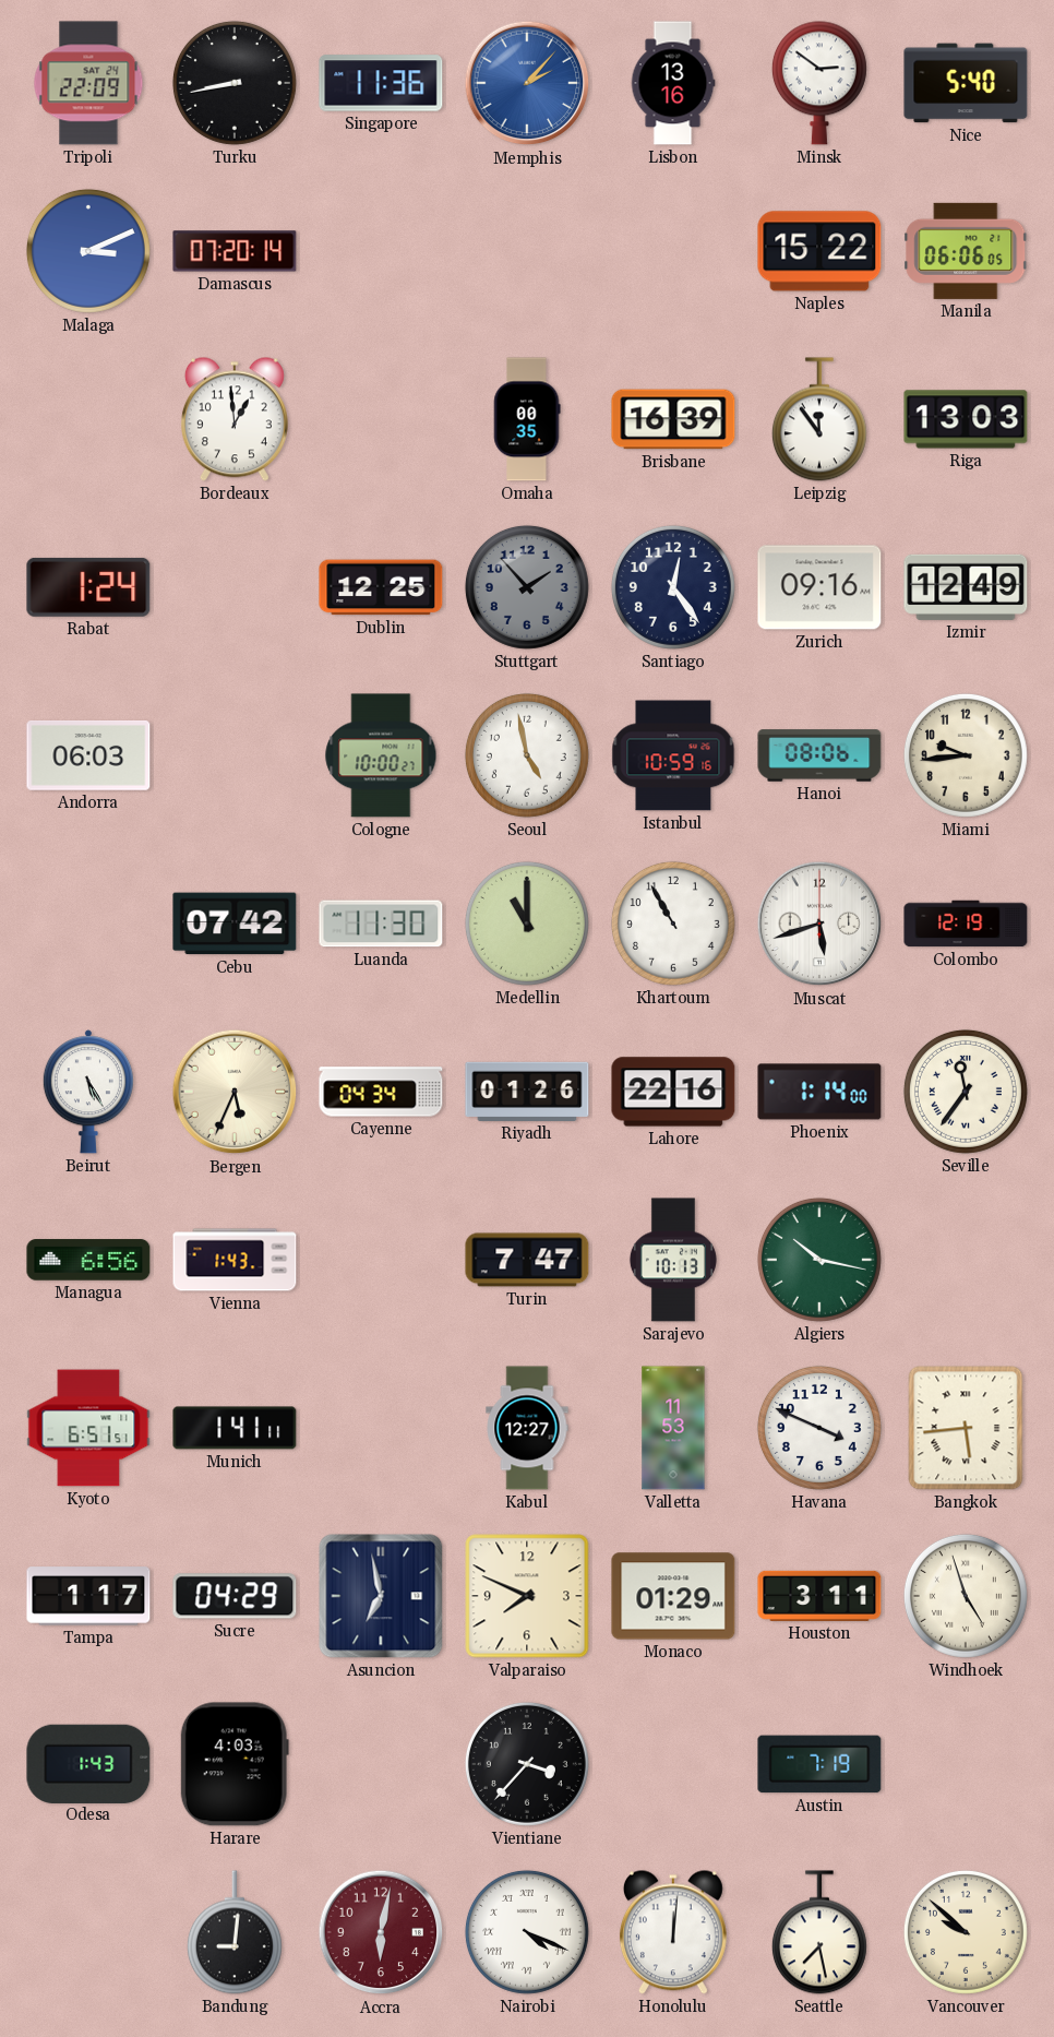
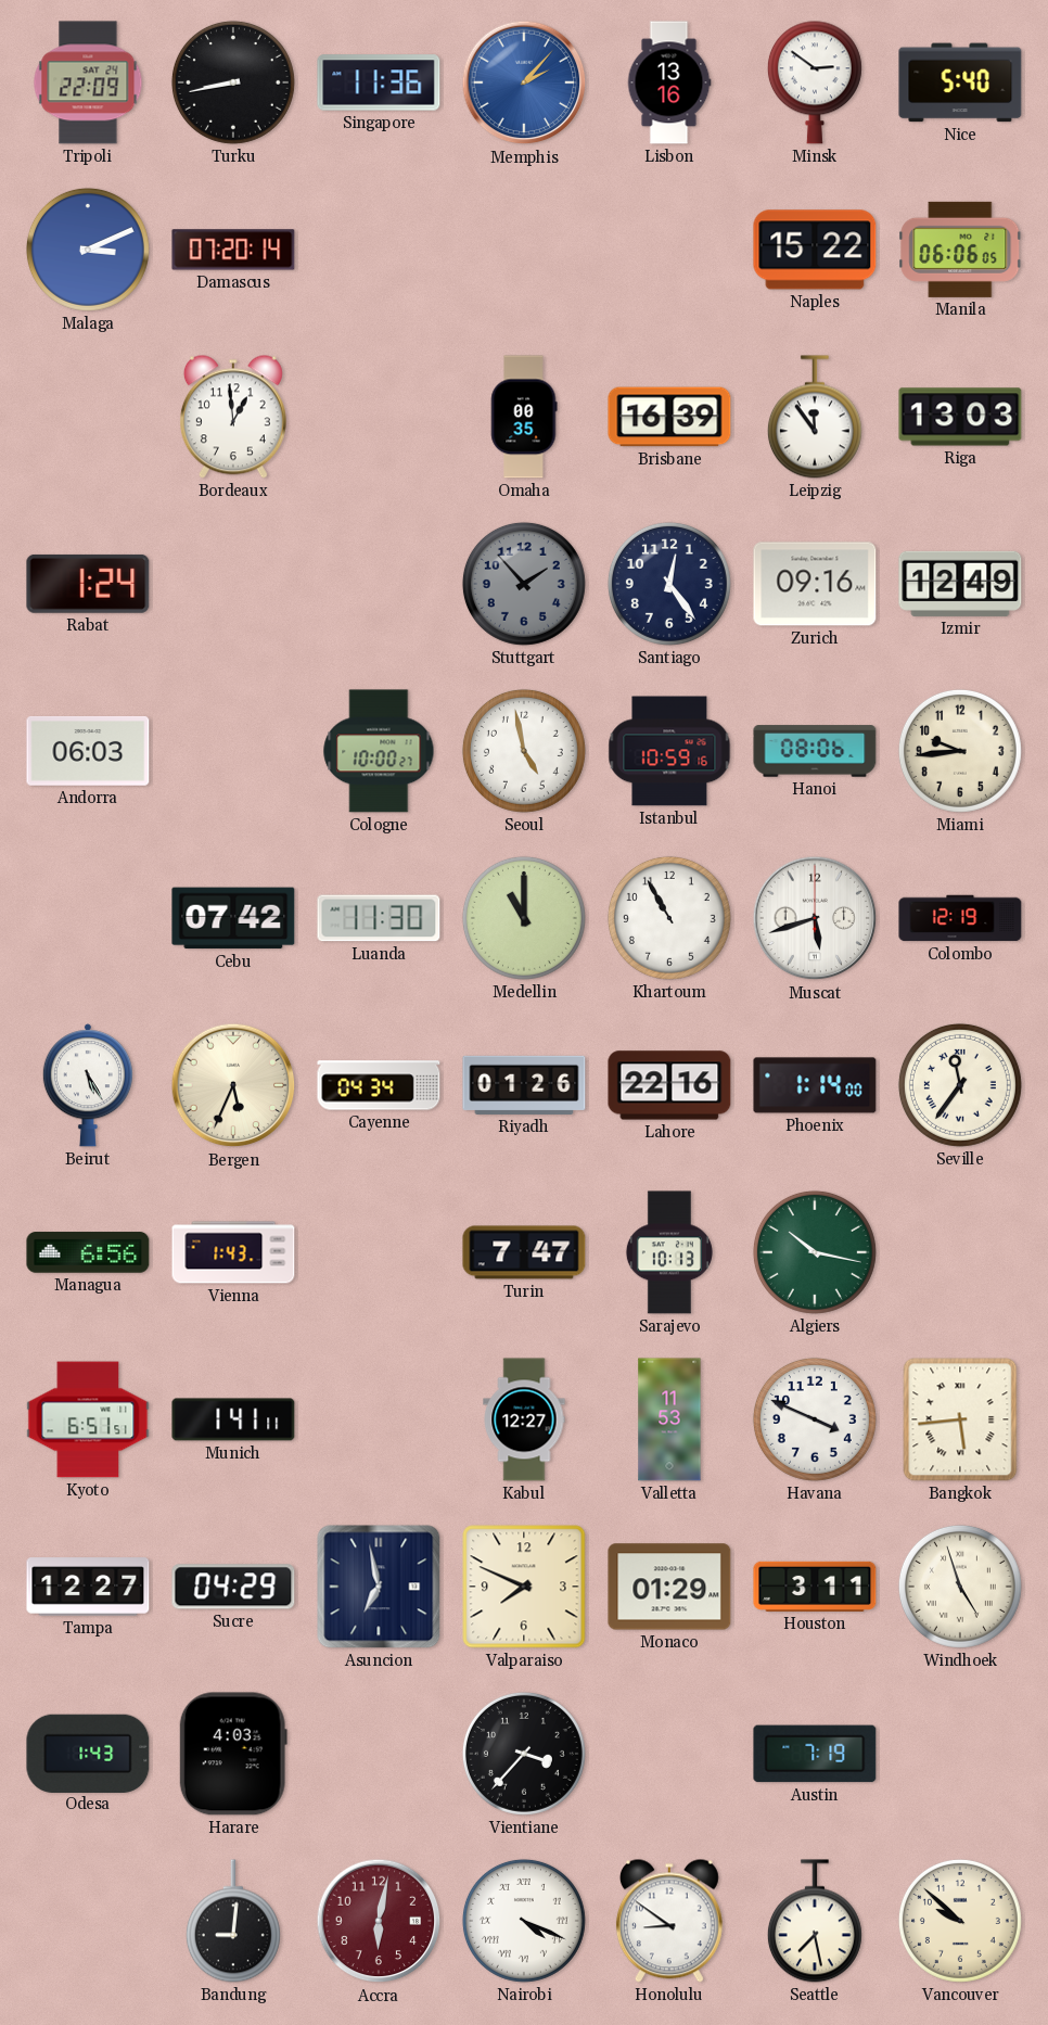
Dublin: 12:25 -> none
Tampa: 1:17 -> 12:27
Honolulu: 12:01 -> 8:51
